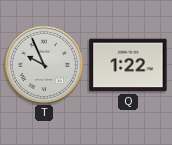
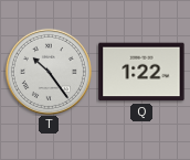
T: 9:56 -> 10:24
